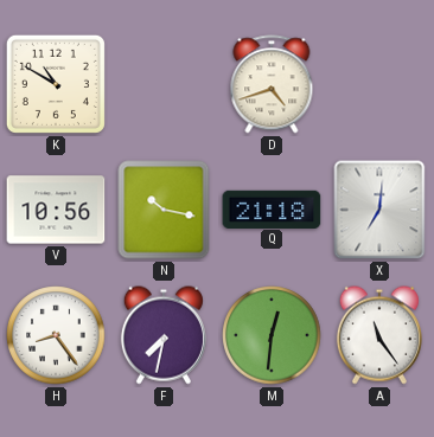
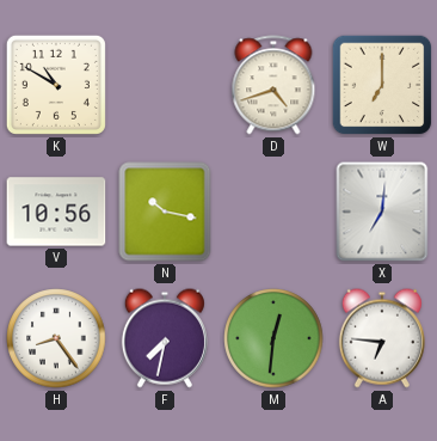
W: none -> 7:00
Q: 21:18 -> none
A: 11:24 -> 6:46
